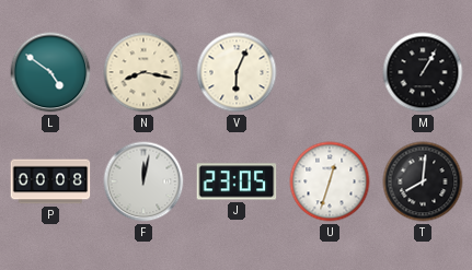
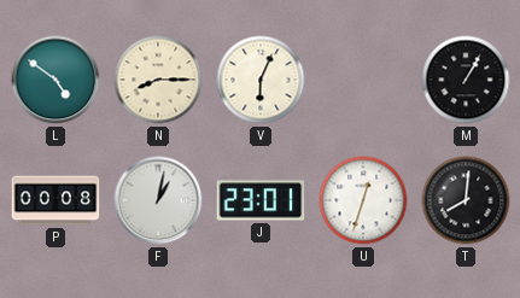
N: 8:17 -> 8:15
F: 12:02 -> 1:02
J: 23:05 -> 23:01
